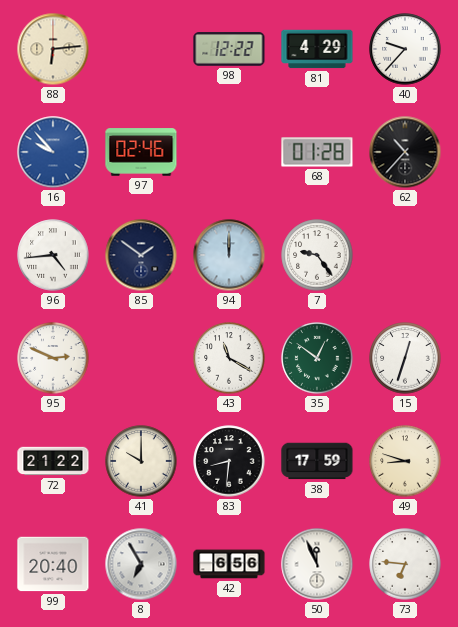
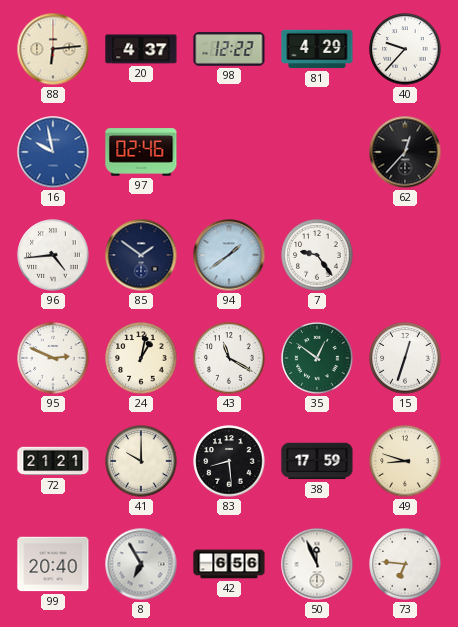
20: none -> 4:37
16: 9:53 -> 9:58
68: 01:28 -> none
62: 10:37 -> 12:37
94: 12:00 -> 1:39
24: none -> 1:02
72: 21:22 -> 21:21
83: 8:31 -> 8:29
